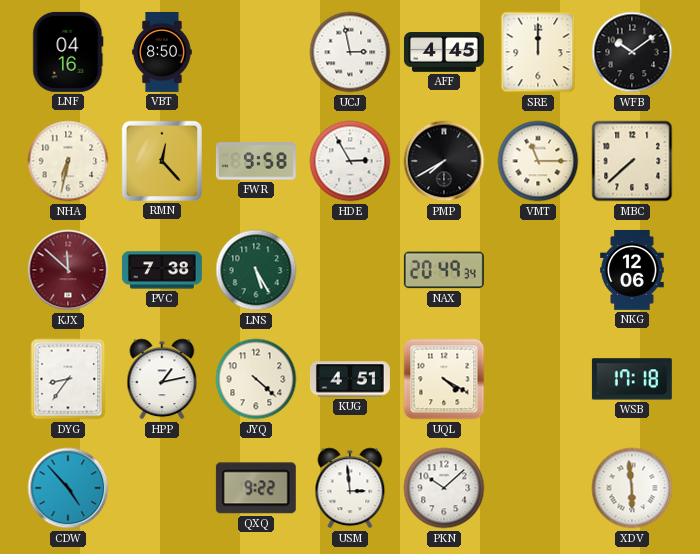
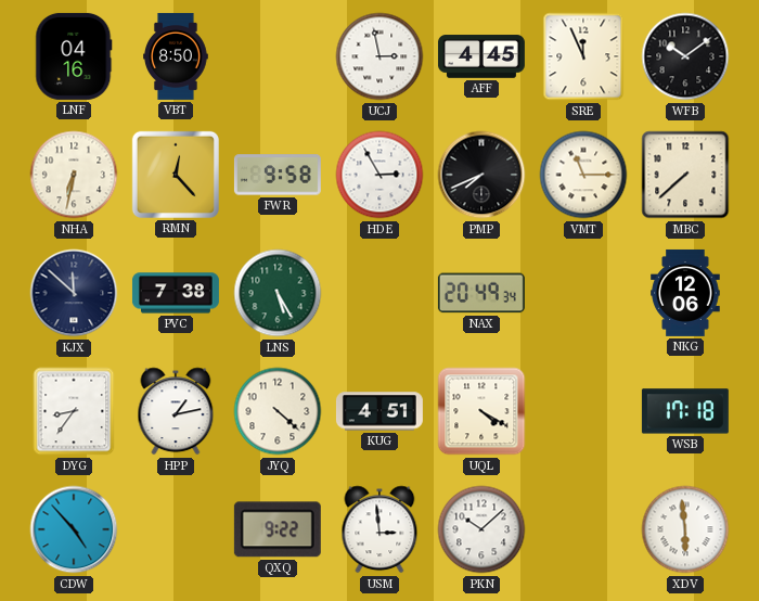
SRE: 12:00 -> 11:56
PMP: 7:40 -> 7:41
KJX dial: burgundy -> navy
